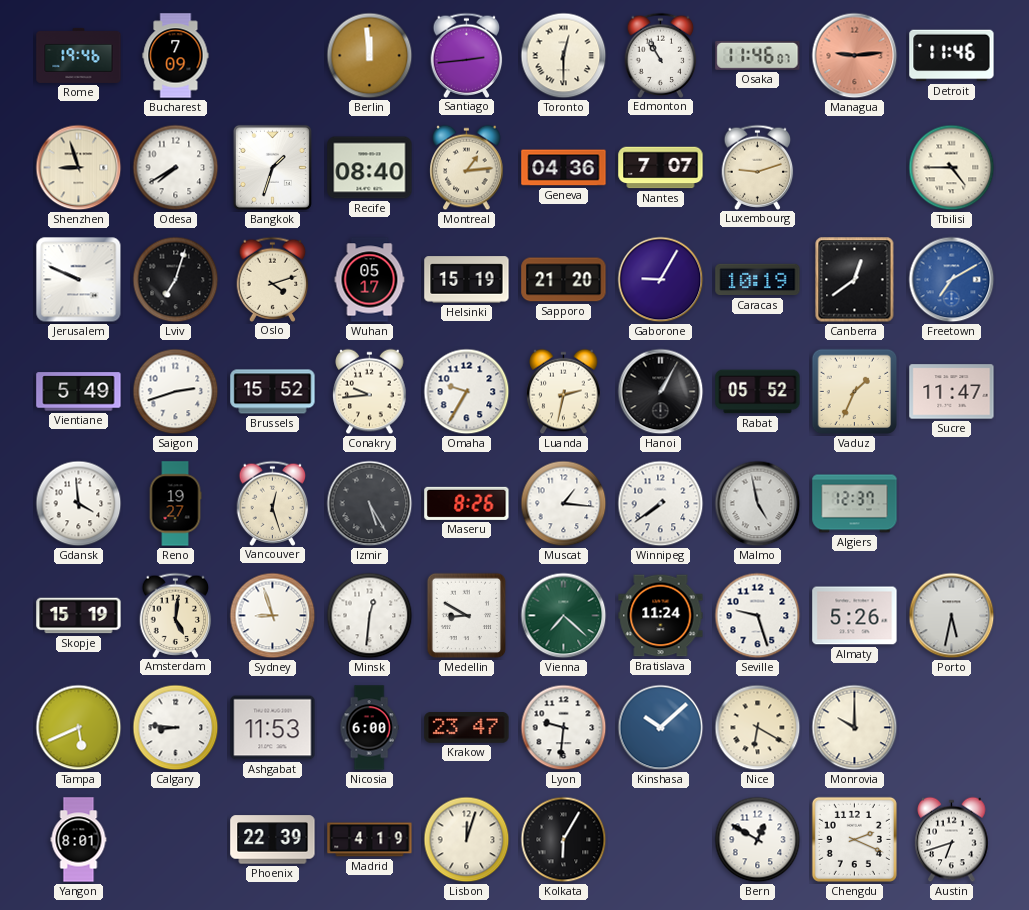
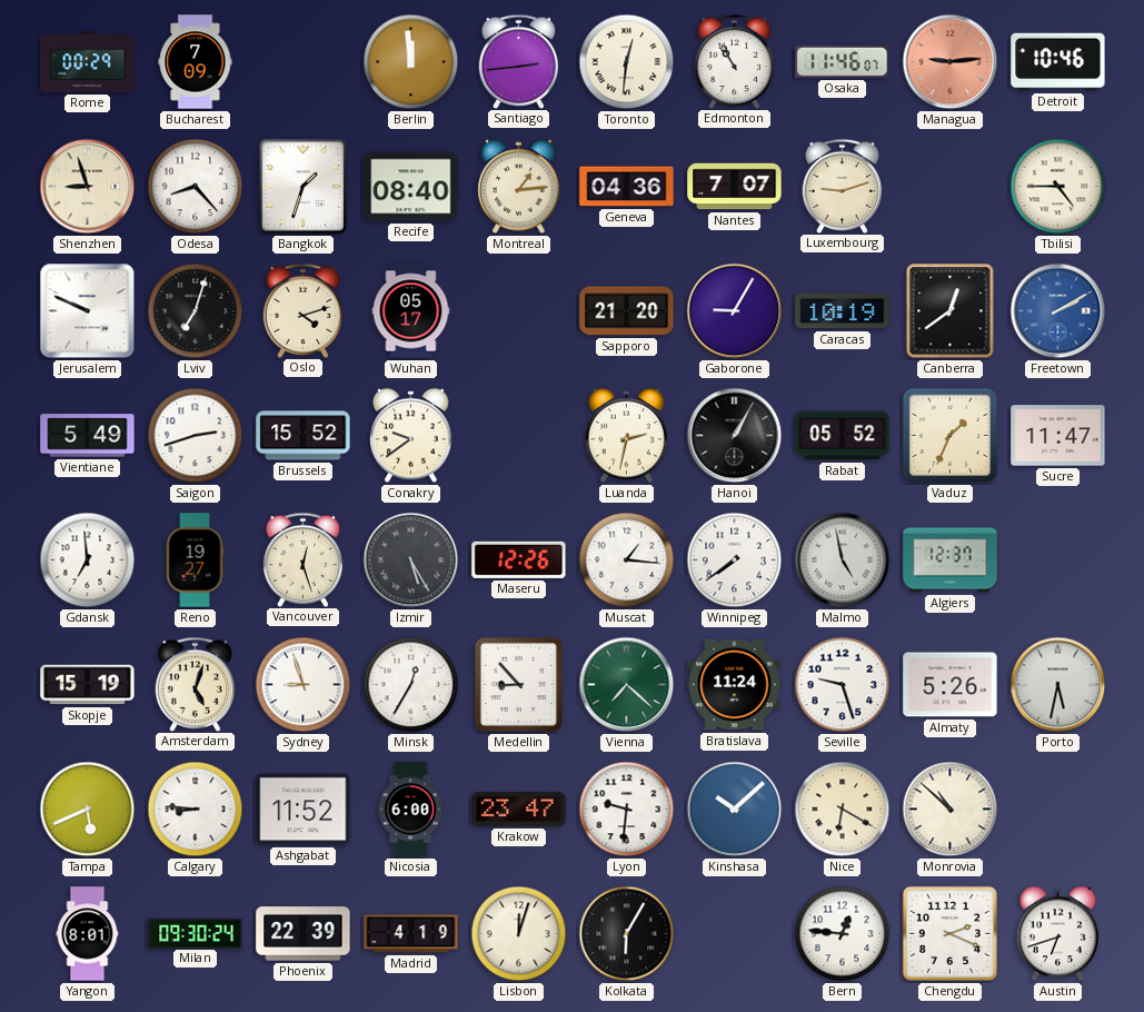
Rome: 19:46 -> 00:29
Toronto: 12:30 -> 12:31
Detroit: 11:46 -> 10:46
Odesa: 7:40 -> 8:23
Helsinki: 15:19 -> none
Freetown: 7:10 -> 2:10
Conakry: 9:44 -> 9:39
Omaha: 9:35 -> none
Gdansk: 3:59 -> 6:59
Maseru: 8:26 -> 12:26
Amsterdam: 5:01 -> 5:03
Minsk: 12:31 -> 12:35
Medellin: 8:50 -> 8:53
Ashgabat: 11:53 -> 11:52
Monrovia: 10:00 -> 10:52
Milan: none -> 09:30
Bern: 12:50 -> 12:46
